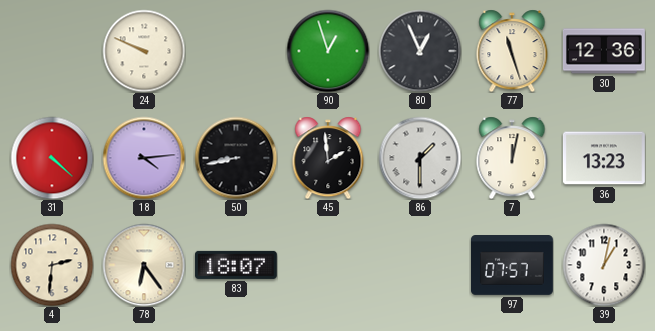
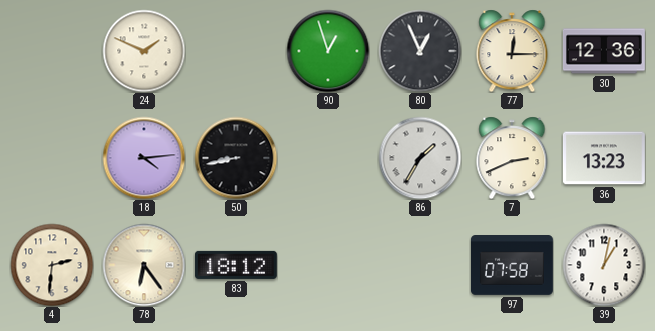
24: 9:49 -> 1:49
77: 11:27 -> 12:15
31: 4:22 -> none
45: 1:59 -> none
86: 1:30 -> 1:35
7: 12:02 -> 2:41
83: 18:07 -> 18:12
97: 07:57 -> 07:58
